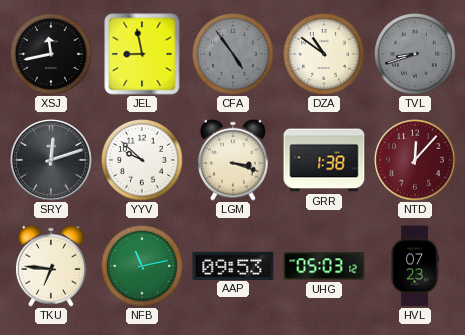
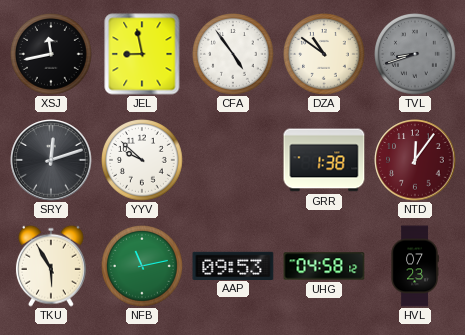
CFA dial: grey -> white
LGM: 3:18 -> none
NTD: 12:07 -> 12:06
TKU: 6:46 -> 5:55
UHG: 05:03 -> 04:58
